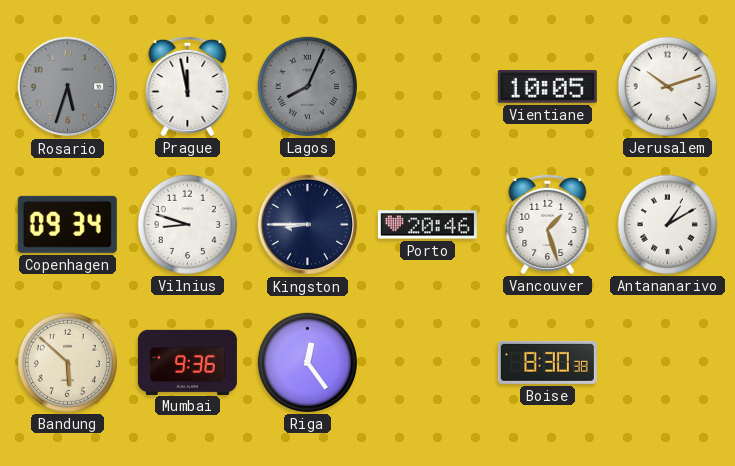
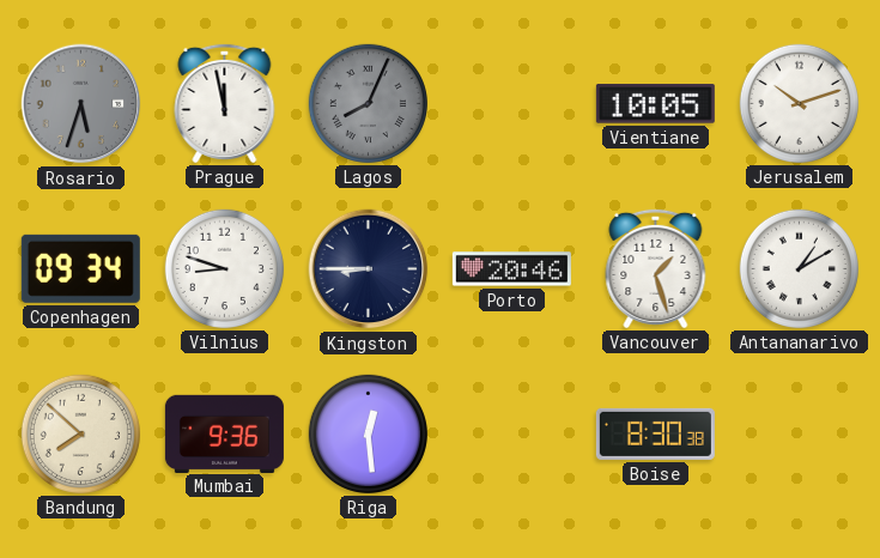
Bandung: 5:52 -> 7:52
Riga: 12:24 -> 12:29
